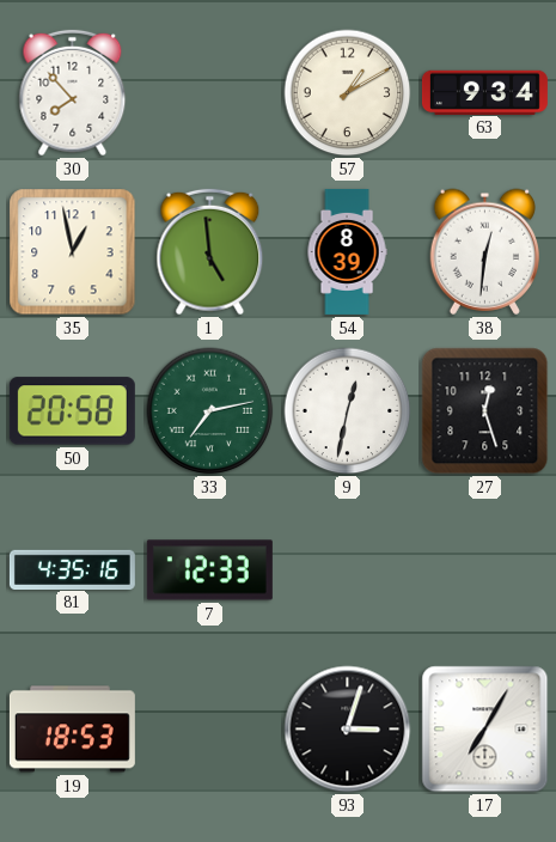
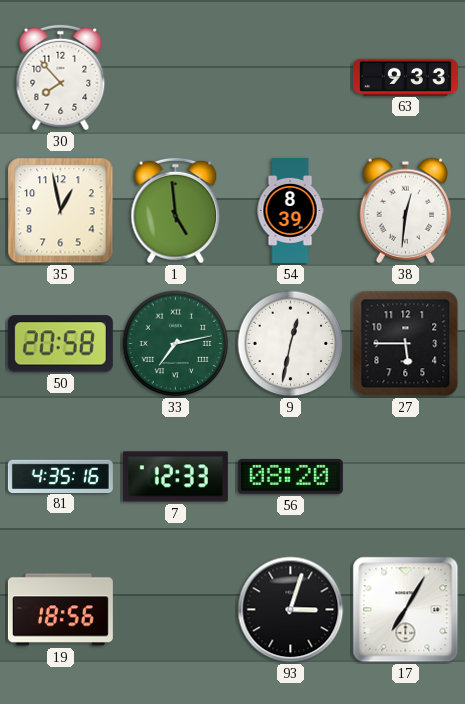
57: 1:10 -> none
63: 9:34 -> 9:33
27: 12:27 -> 5:45
56: none -> 08:20
19: 18:53 -> 18:56
